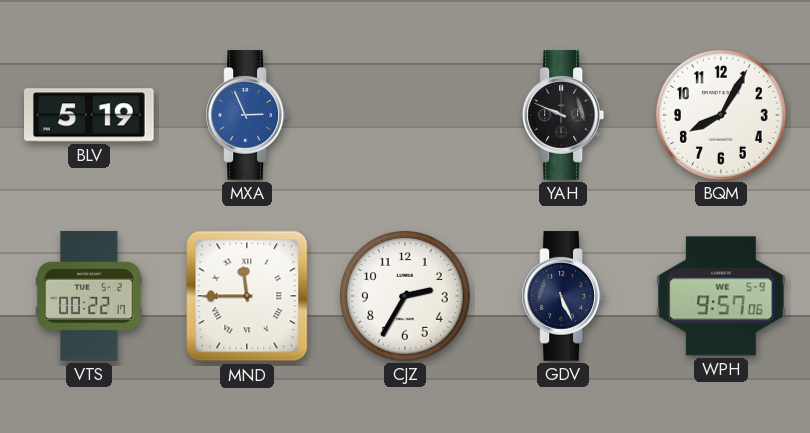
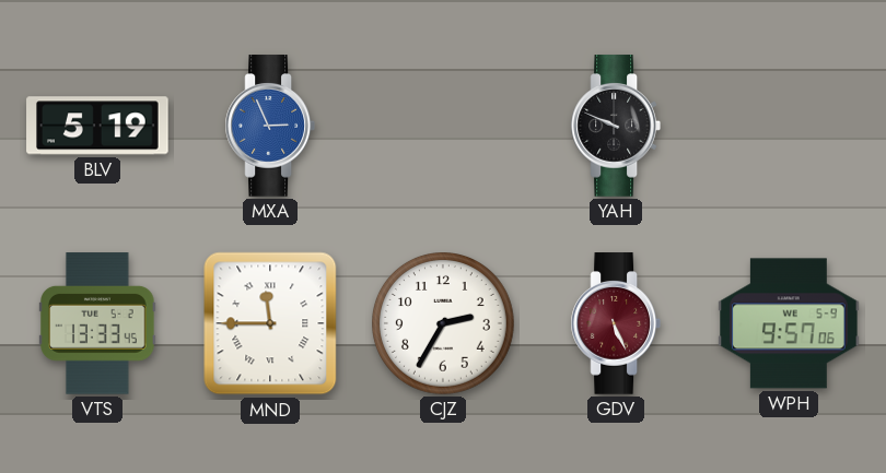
BQM: 8:05 -> none
VTS: 00:22 -> 13:33
GDV dial: navy -> burgundy
